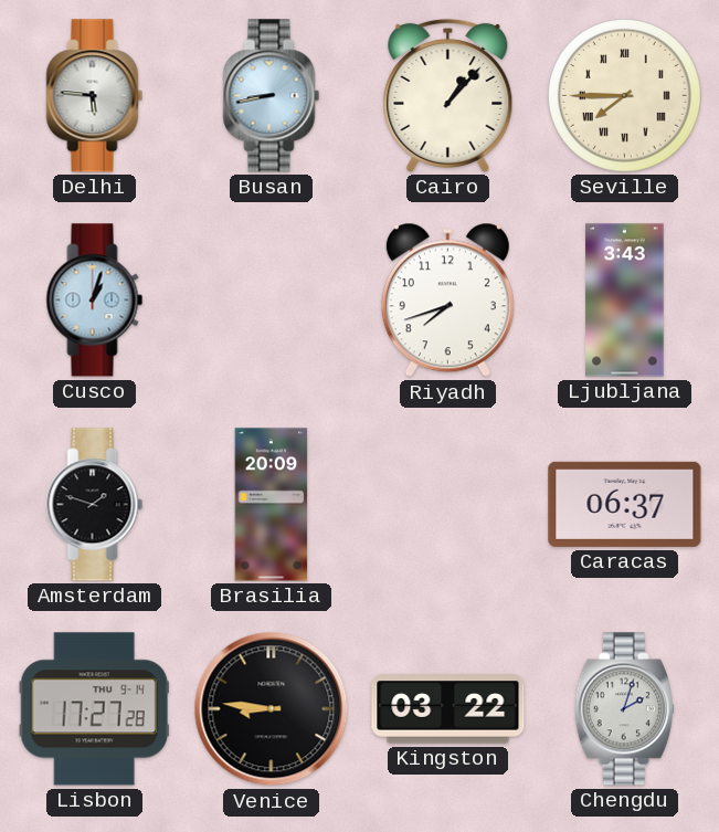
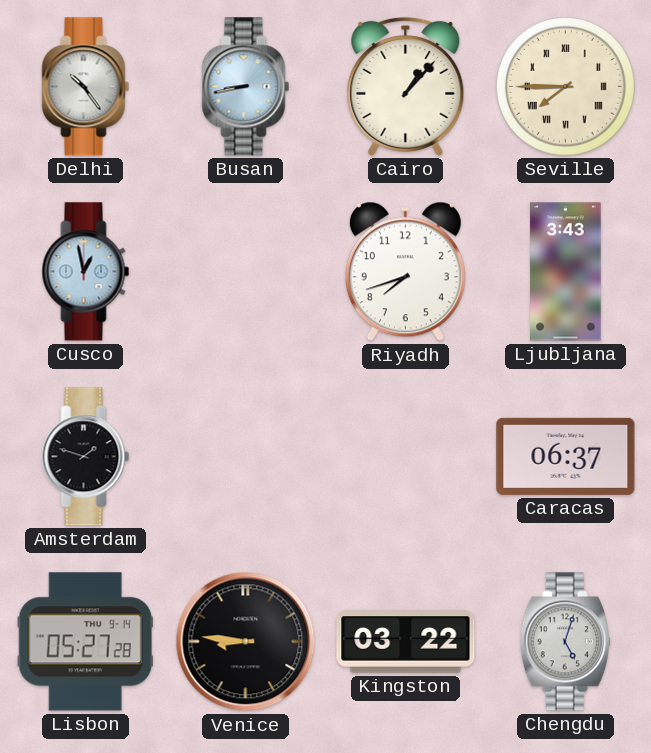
Delhi: 5:46 -> 10:24
Cusco: 1:03 -> 12:58
Brasilia: 20:09 -> none
Lisbon: 17:27 -> 05:27
Chengdu: 2:03 -> 5:03
